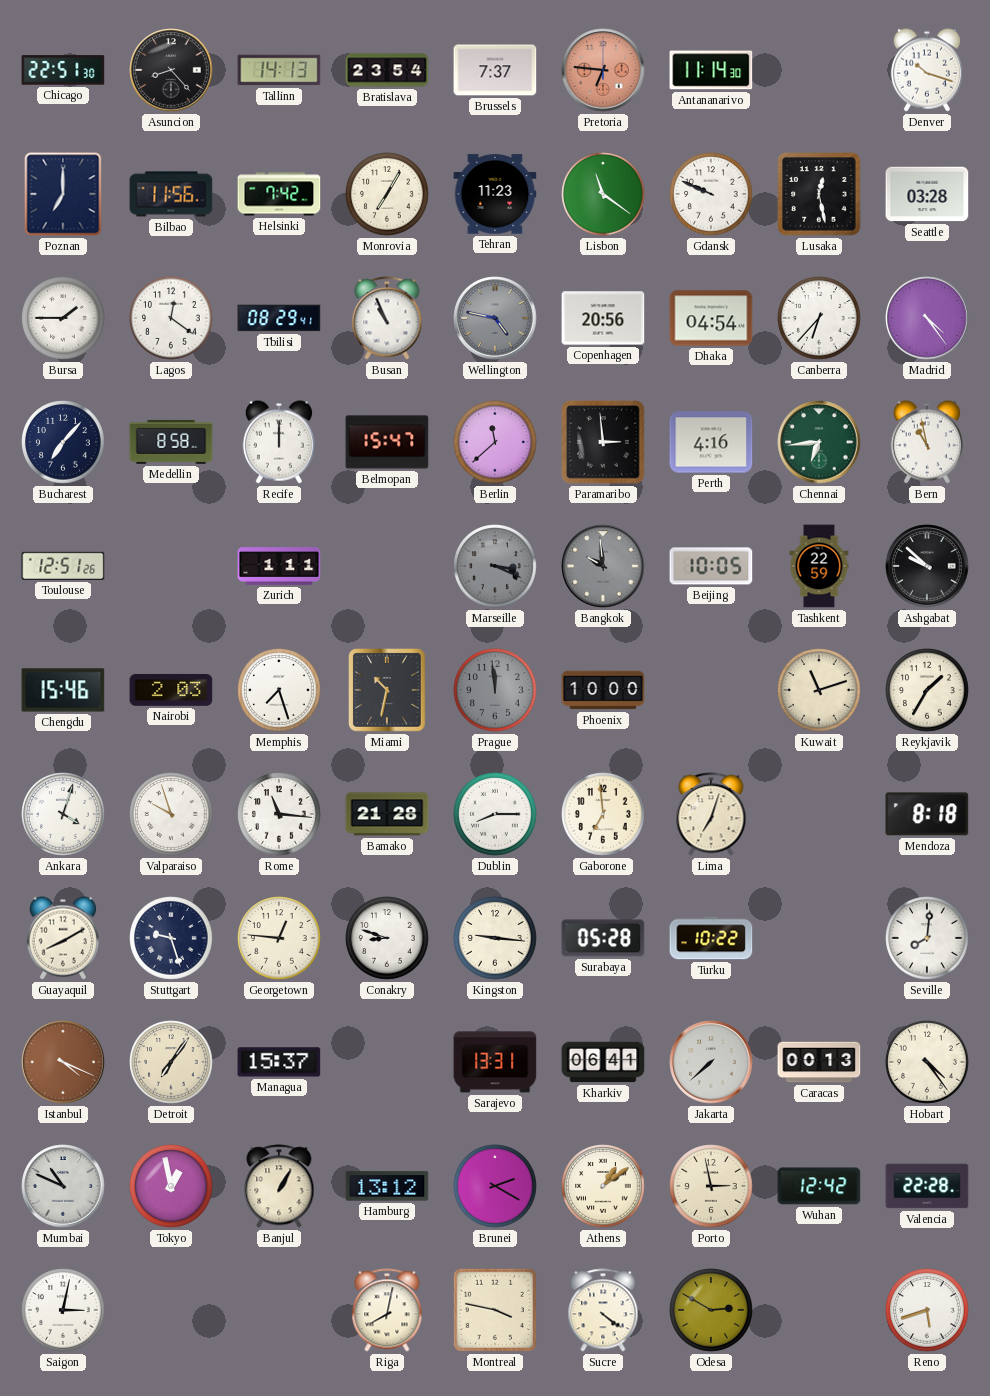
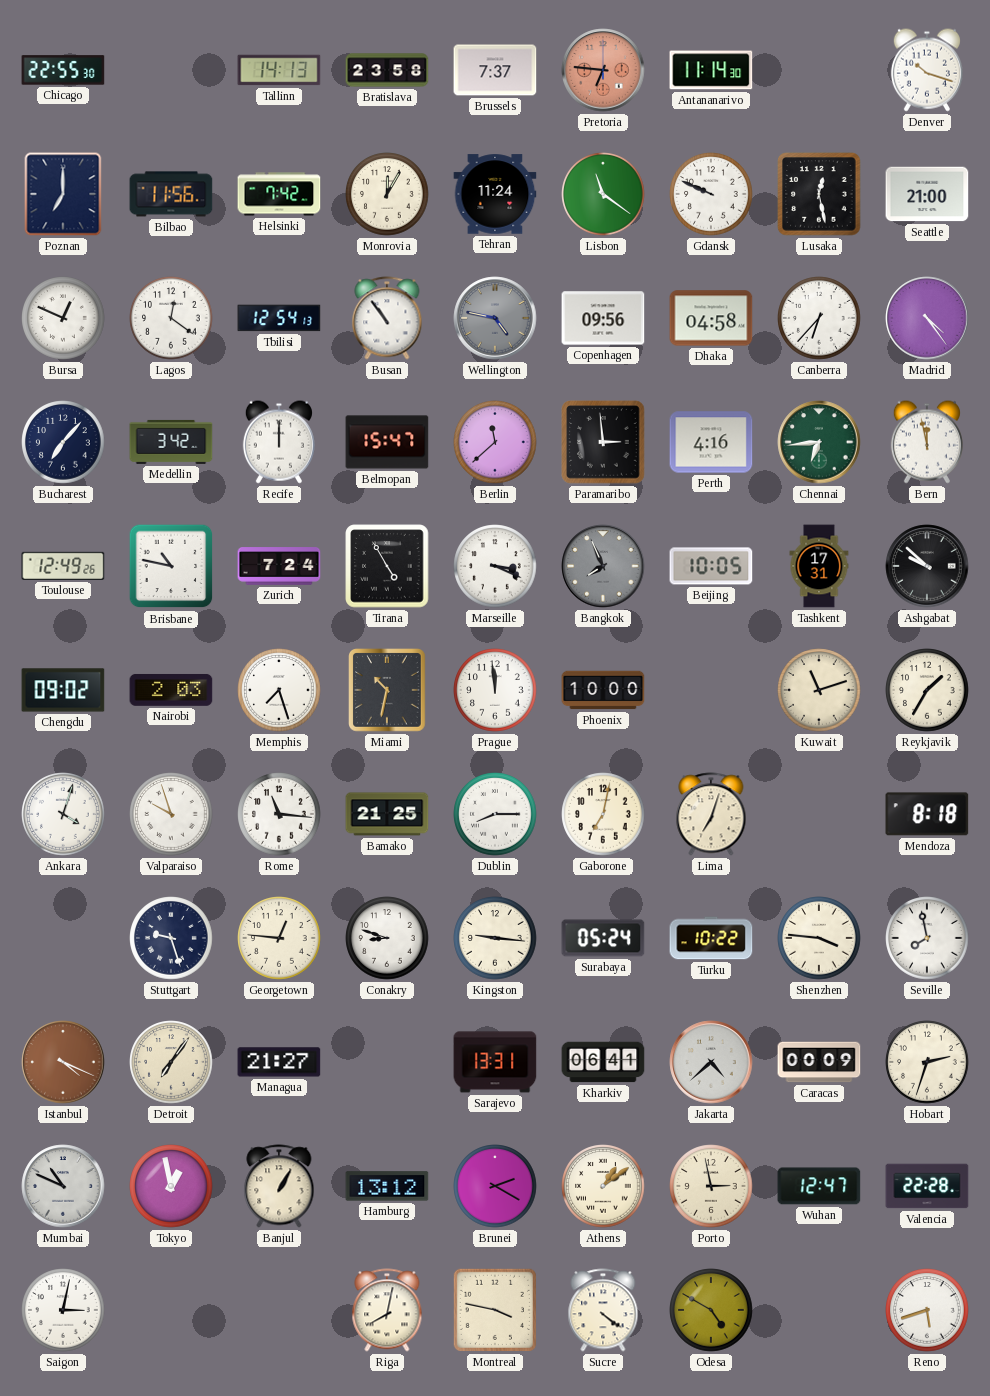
Chicago: 22:51 -> 22:55
Asuncion: 8:23 -> none
Bratislava: 23:54 -> 23:58
Monrovia: 7:05 -> 12:05
Tehran: 11:23 -> 11:24
Seattle: 03:28 -> 21:00
Bursa: 1:45 -> 12:49
Tbilisi: 08:29 -> 12:54
Busan: 10:56 -> 10:54
Copenhagen: 20:56 -> 09:56
Dhaka: 04:54 -> 04:58
Medellin: 8:58 -> 3:42
Bern: 10:58 -> 11:58
Toulouse: 12:51 -> 12:49
Brisbane: none -> 10:47
Zurich: 1:11 -> 7:24
Tirana: none -> 4:55
Marseille dial: grey -> white
Bangkok: 9:59 -> 7:56
Tashkent: 22:59 -> 17:31
Chengdu: 15:46 -> 09:02
Prague dial: grey -> white
Bamako: 21:28 -> 21:25
Gaborone: 6:59 -> 7:02
Guayaquil: 8:10 -> none
Surabaya: 05:28 -> 05:24
Shenzhen: none -> 3:46
Seville: 8:01 -> 7:58
Managua: 15:37 -> 21:27
Jakarta: 7:38 -> 4:38
Caracas: 00:13 -> 00:09
Hobart: 4:24 -> 2:33
Wuhan: 12:42 -> 12:47
Odesa: 2:50 -> 4:50
